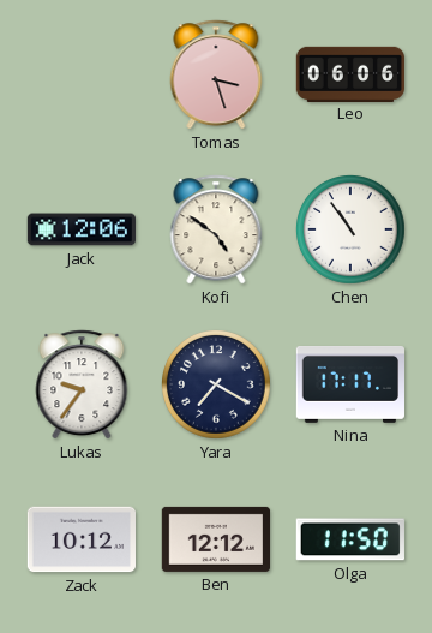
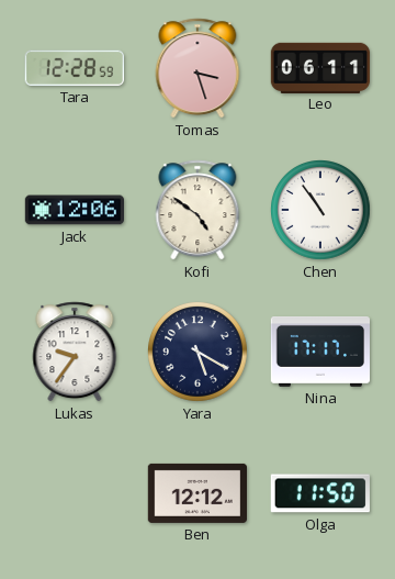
Tara: none -> 12:28
Leo: 06:06 -> 06:11
Yara: 7:20 -> 5:20
Zack: 10:12 -> none
